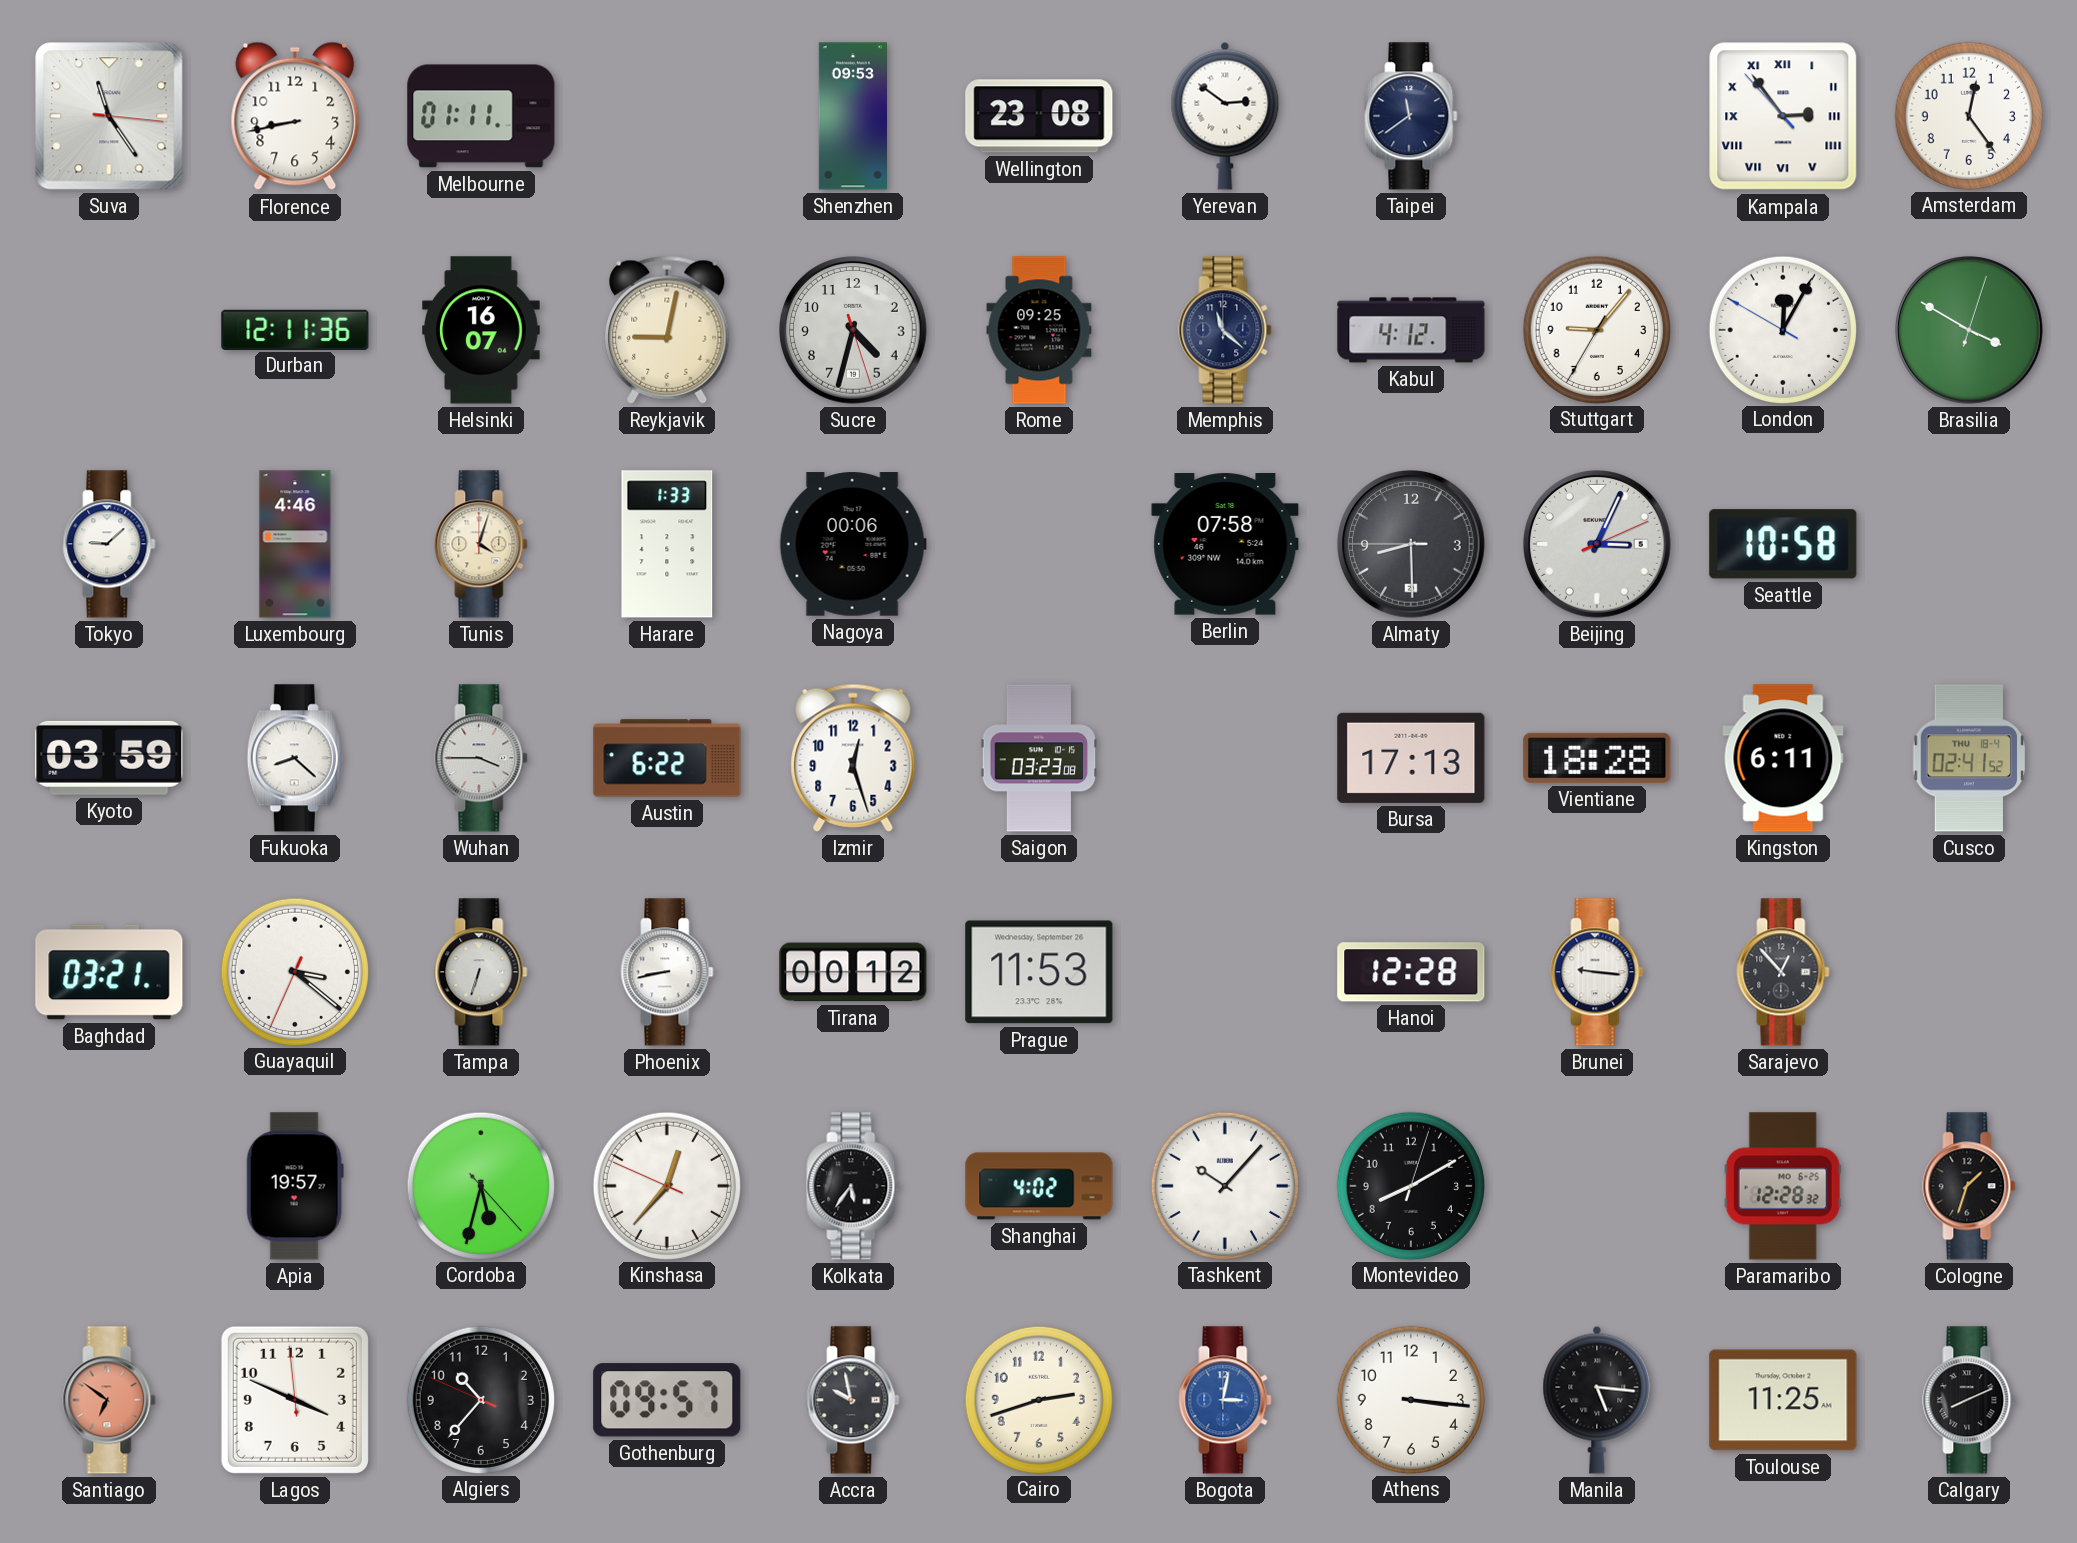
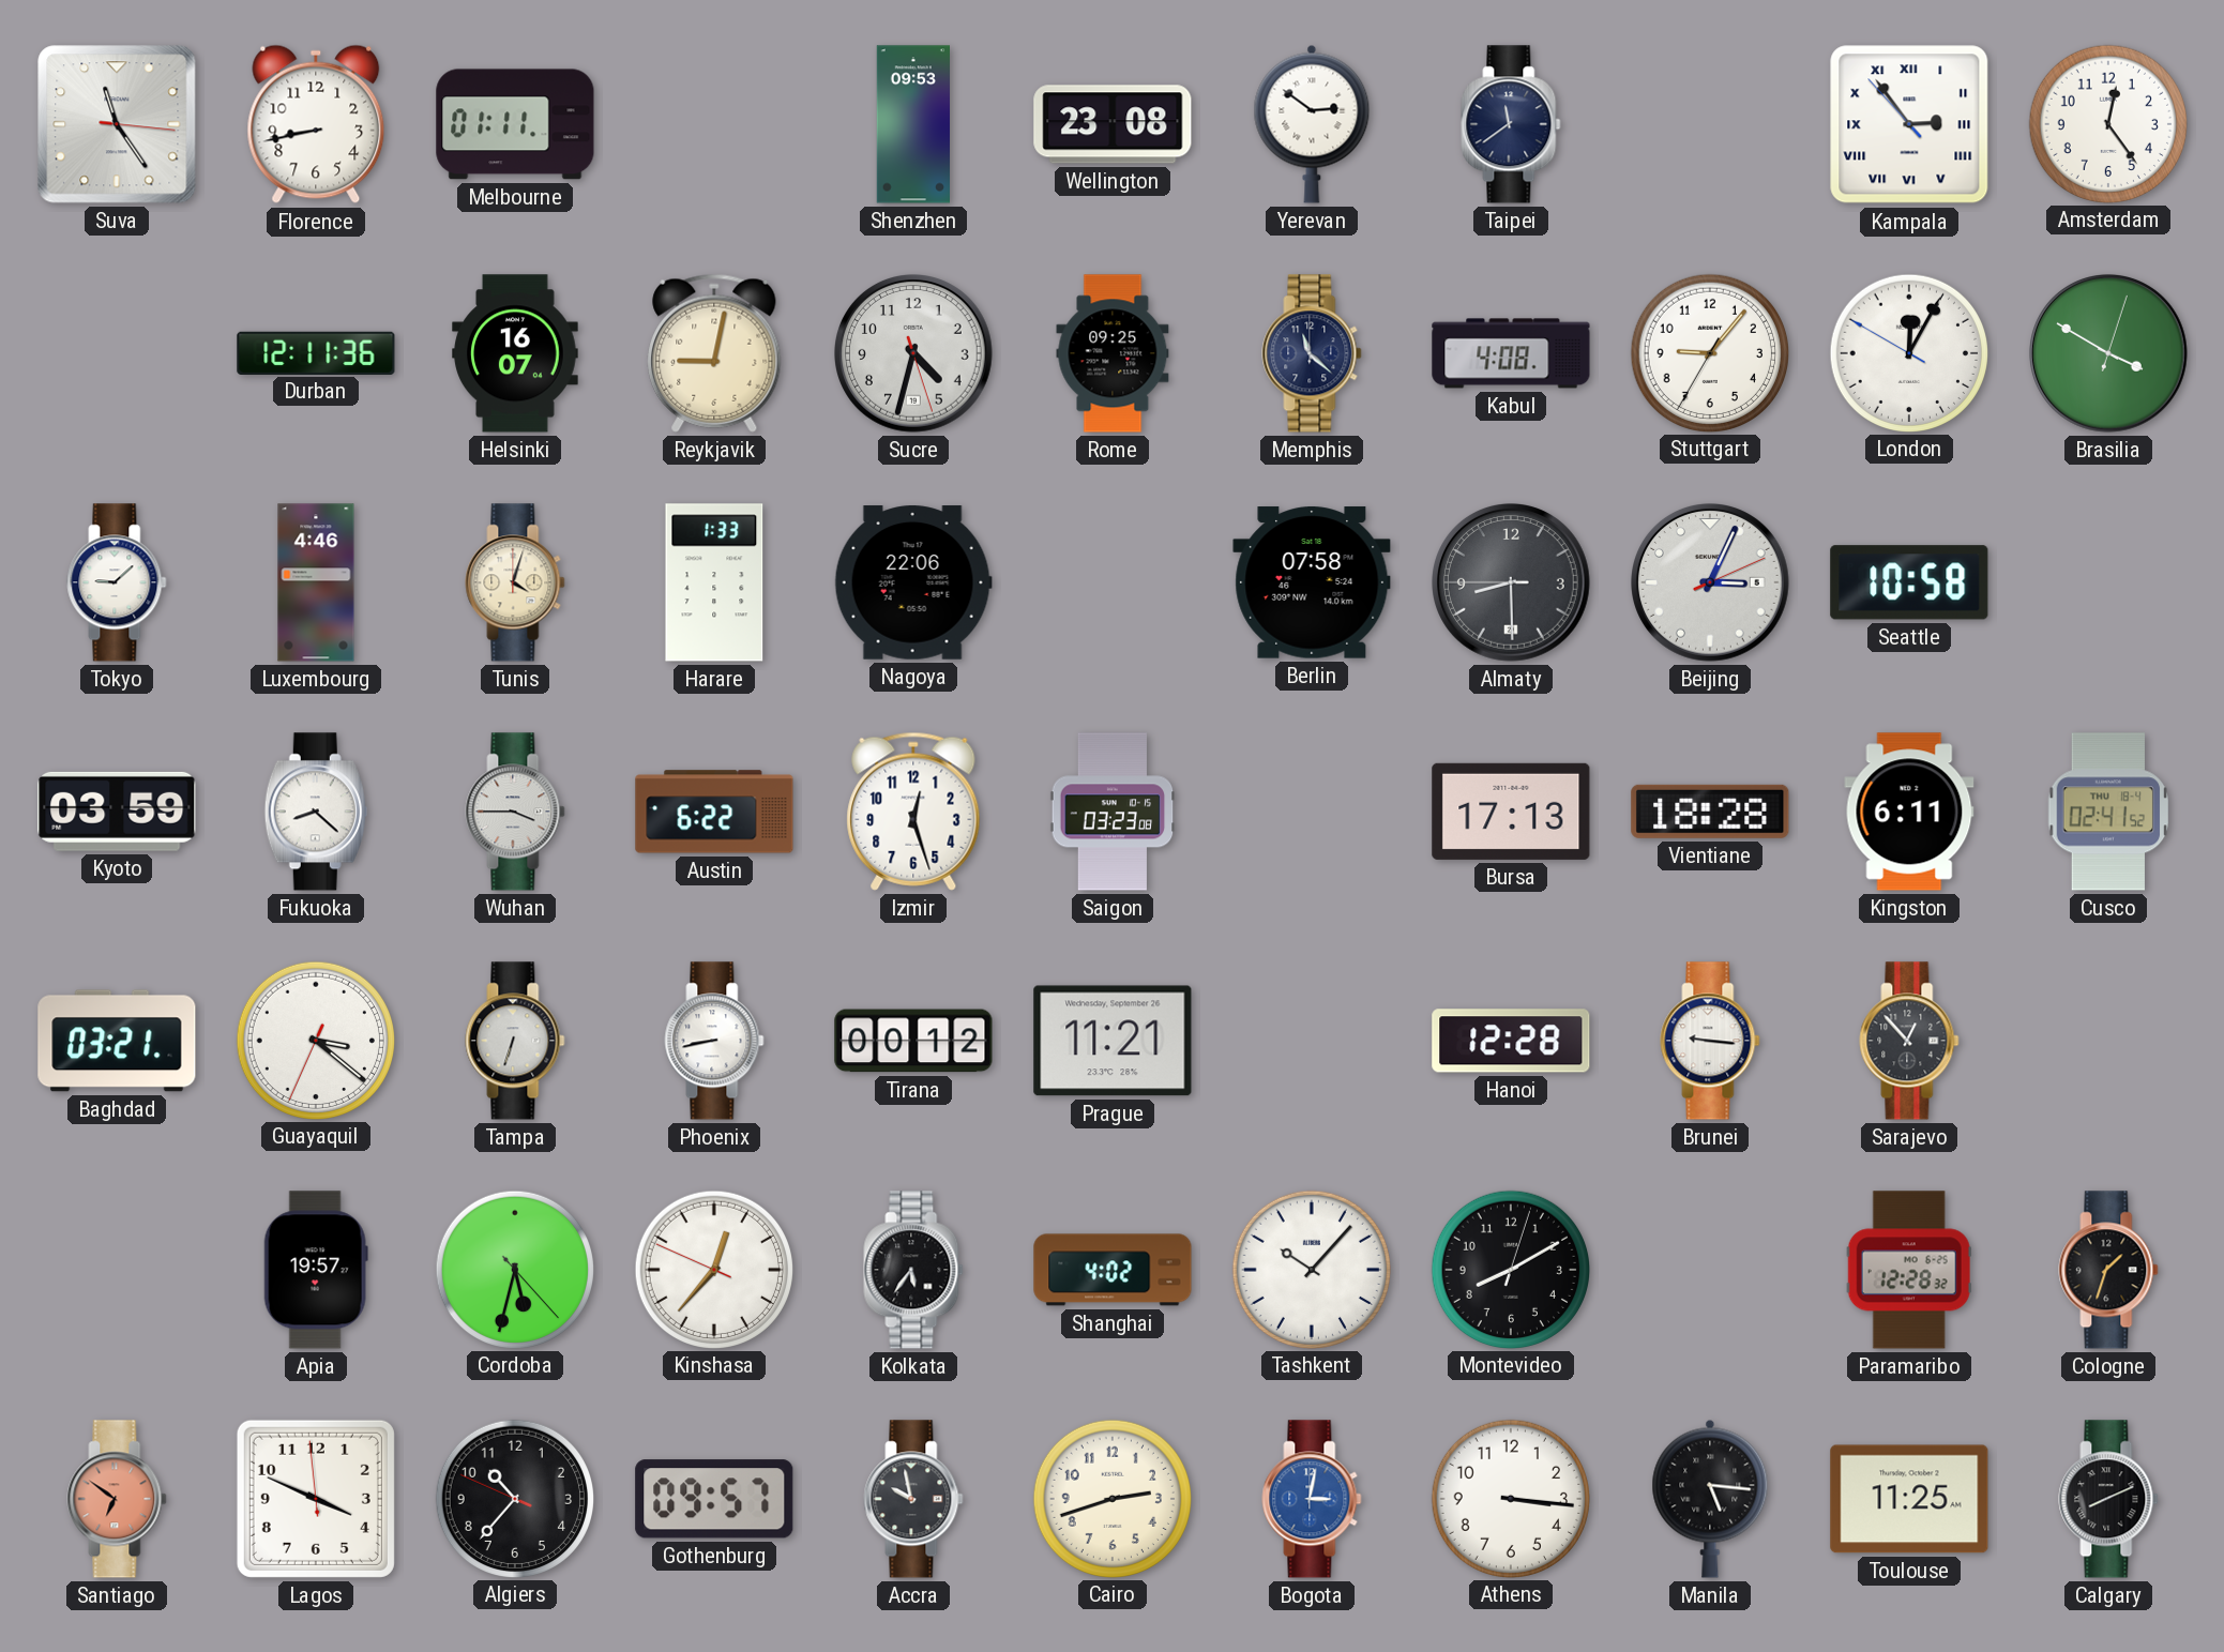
Kabul: 4:12 -> 4:08
Nagoya: 00:06 -> 22:06
Prague: 11:53 -> 11:21
